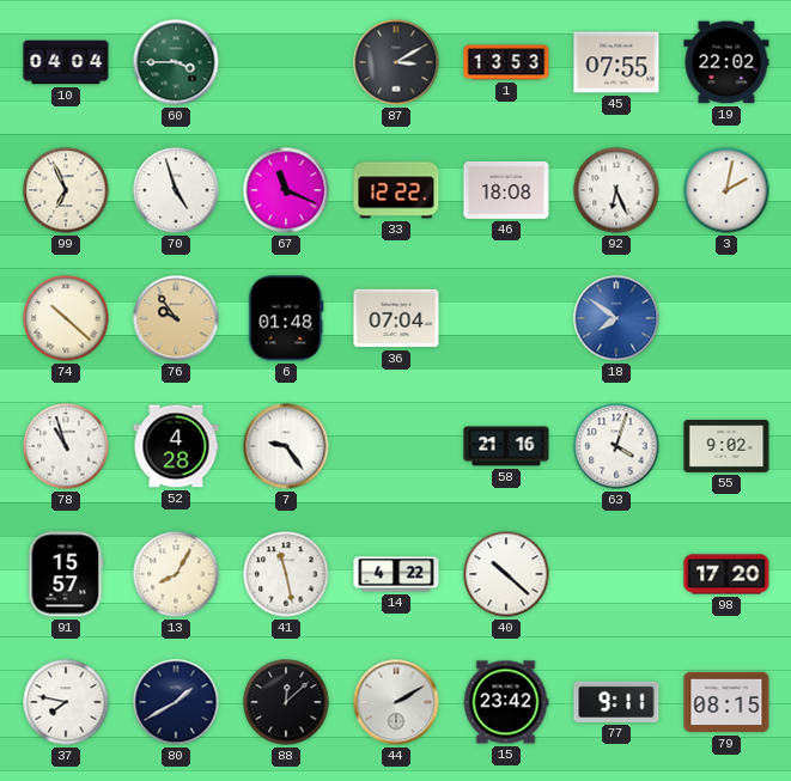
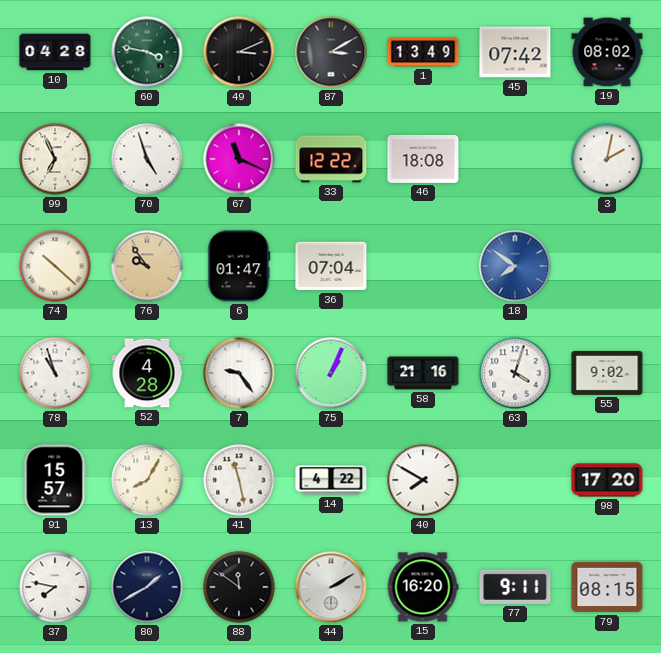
10: 04:04 -> 04:28
60: 3:45 -> 3:47
49: none -> 3:11
1: 13:53 -> 13:49
45: 07:55 -> 07:42
19: 22:02 -> 08:02
92: 6:26 -> none
6: 01:48 -> 01:47
75: none -> 1:04
40: 10:22 -> 7:50
88: 12:08 -> 11:51
15: 23:42 -> 16:20
